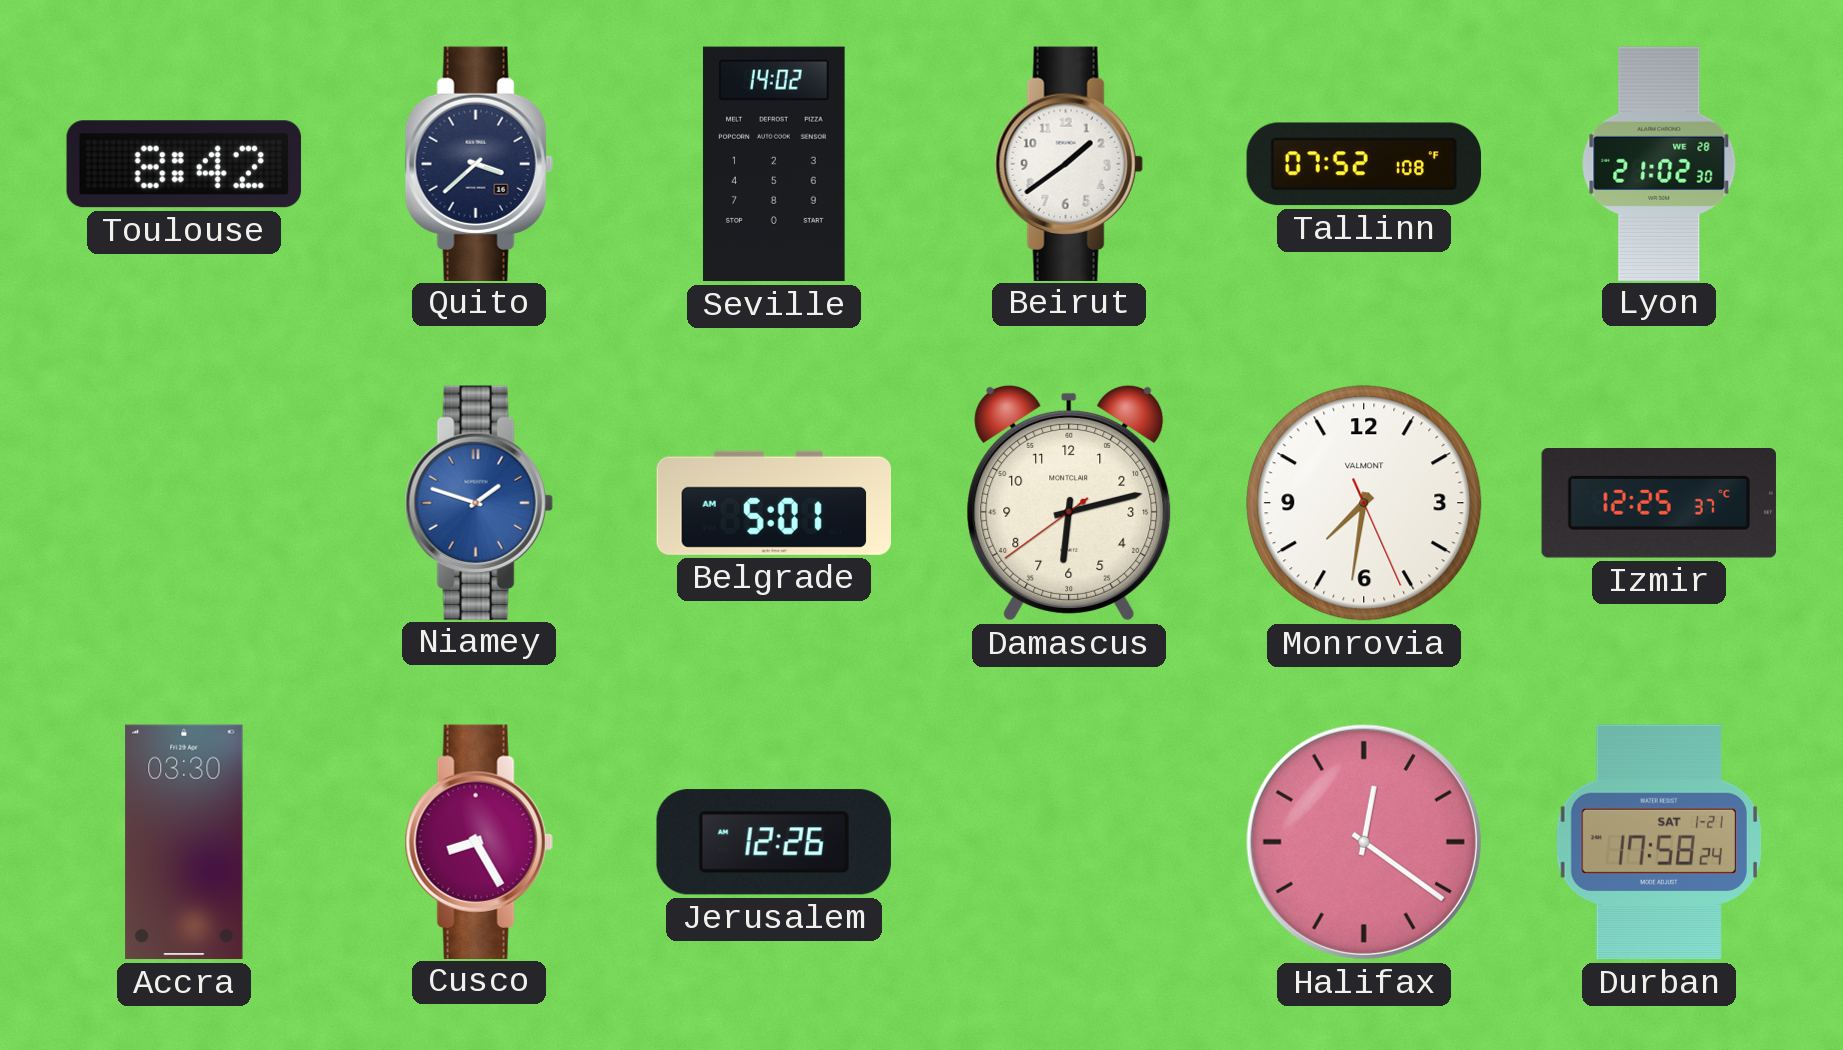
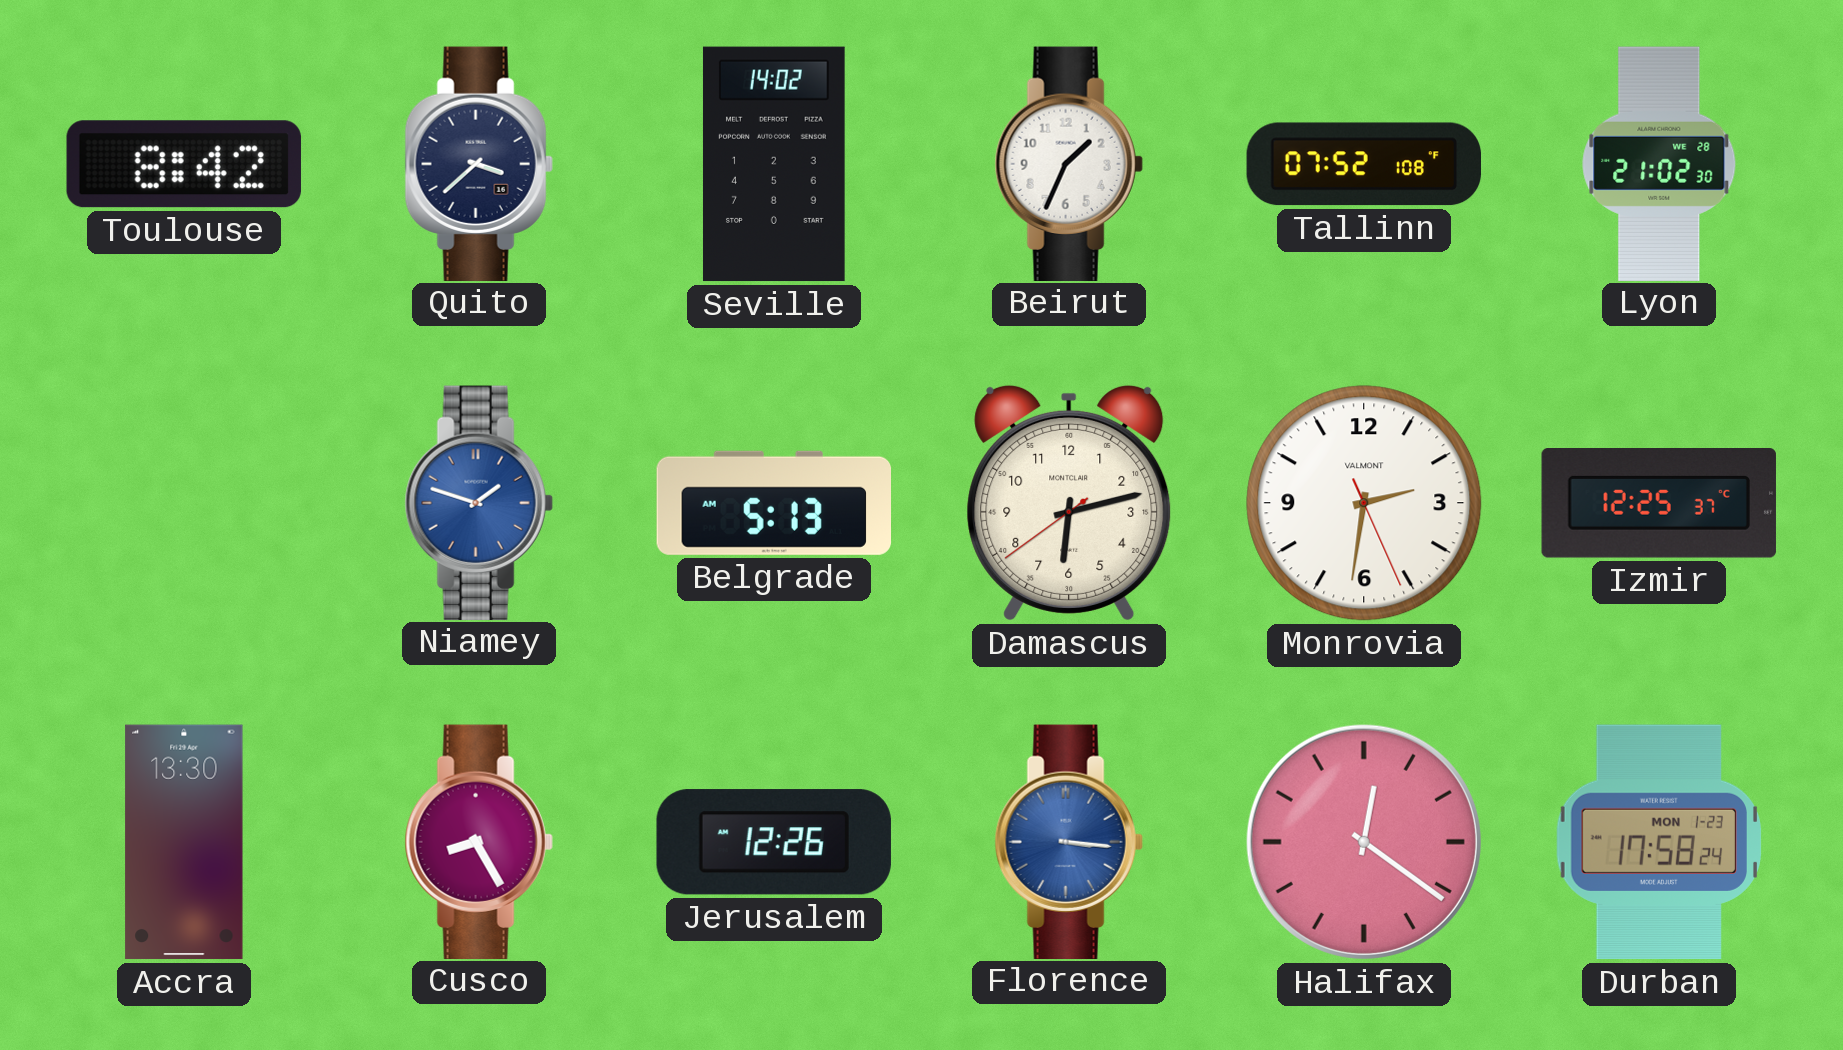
Beirut: 1:39 -> 1:34
Belgrade: 5:01 -> 5:13
Monrovia: 7:31 -> 2:31
Accra: 03:30 -> 13:30
Florence: none -> 3:16
Durban date: SAT 1-21 -> MON 1-23
